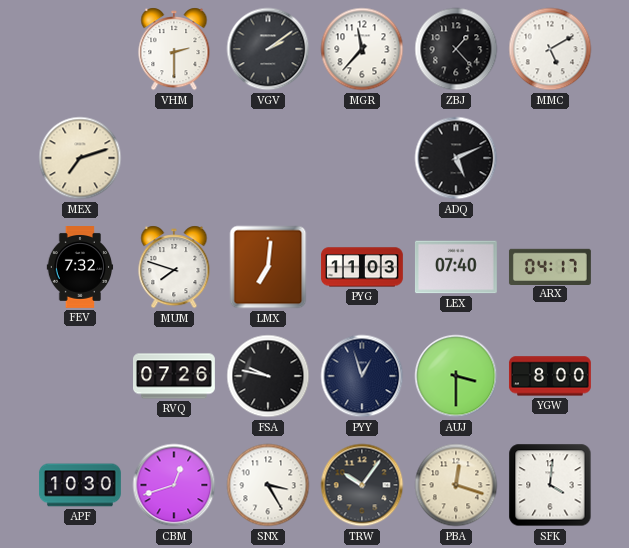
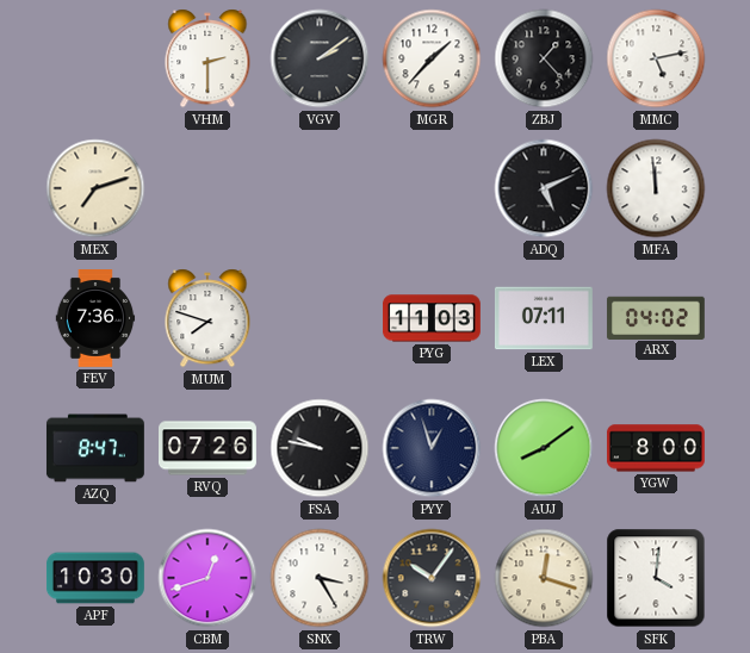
MGR: 11:37 -> 1:37
MMC: 5:10 -> 5:13
MFA: none -> 11:59
FEV: 7:32 -> 7:36
LMX: 7:01 -> none
LEX: 07:40 -> 07:11
ARX: 04:17 -> 04:02
AZQ: none -> 8:47
AUJ: 3:30 -> 8:09
